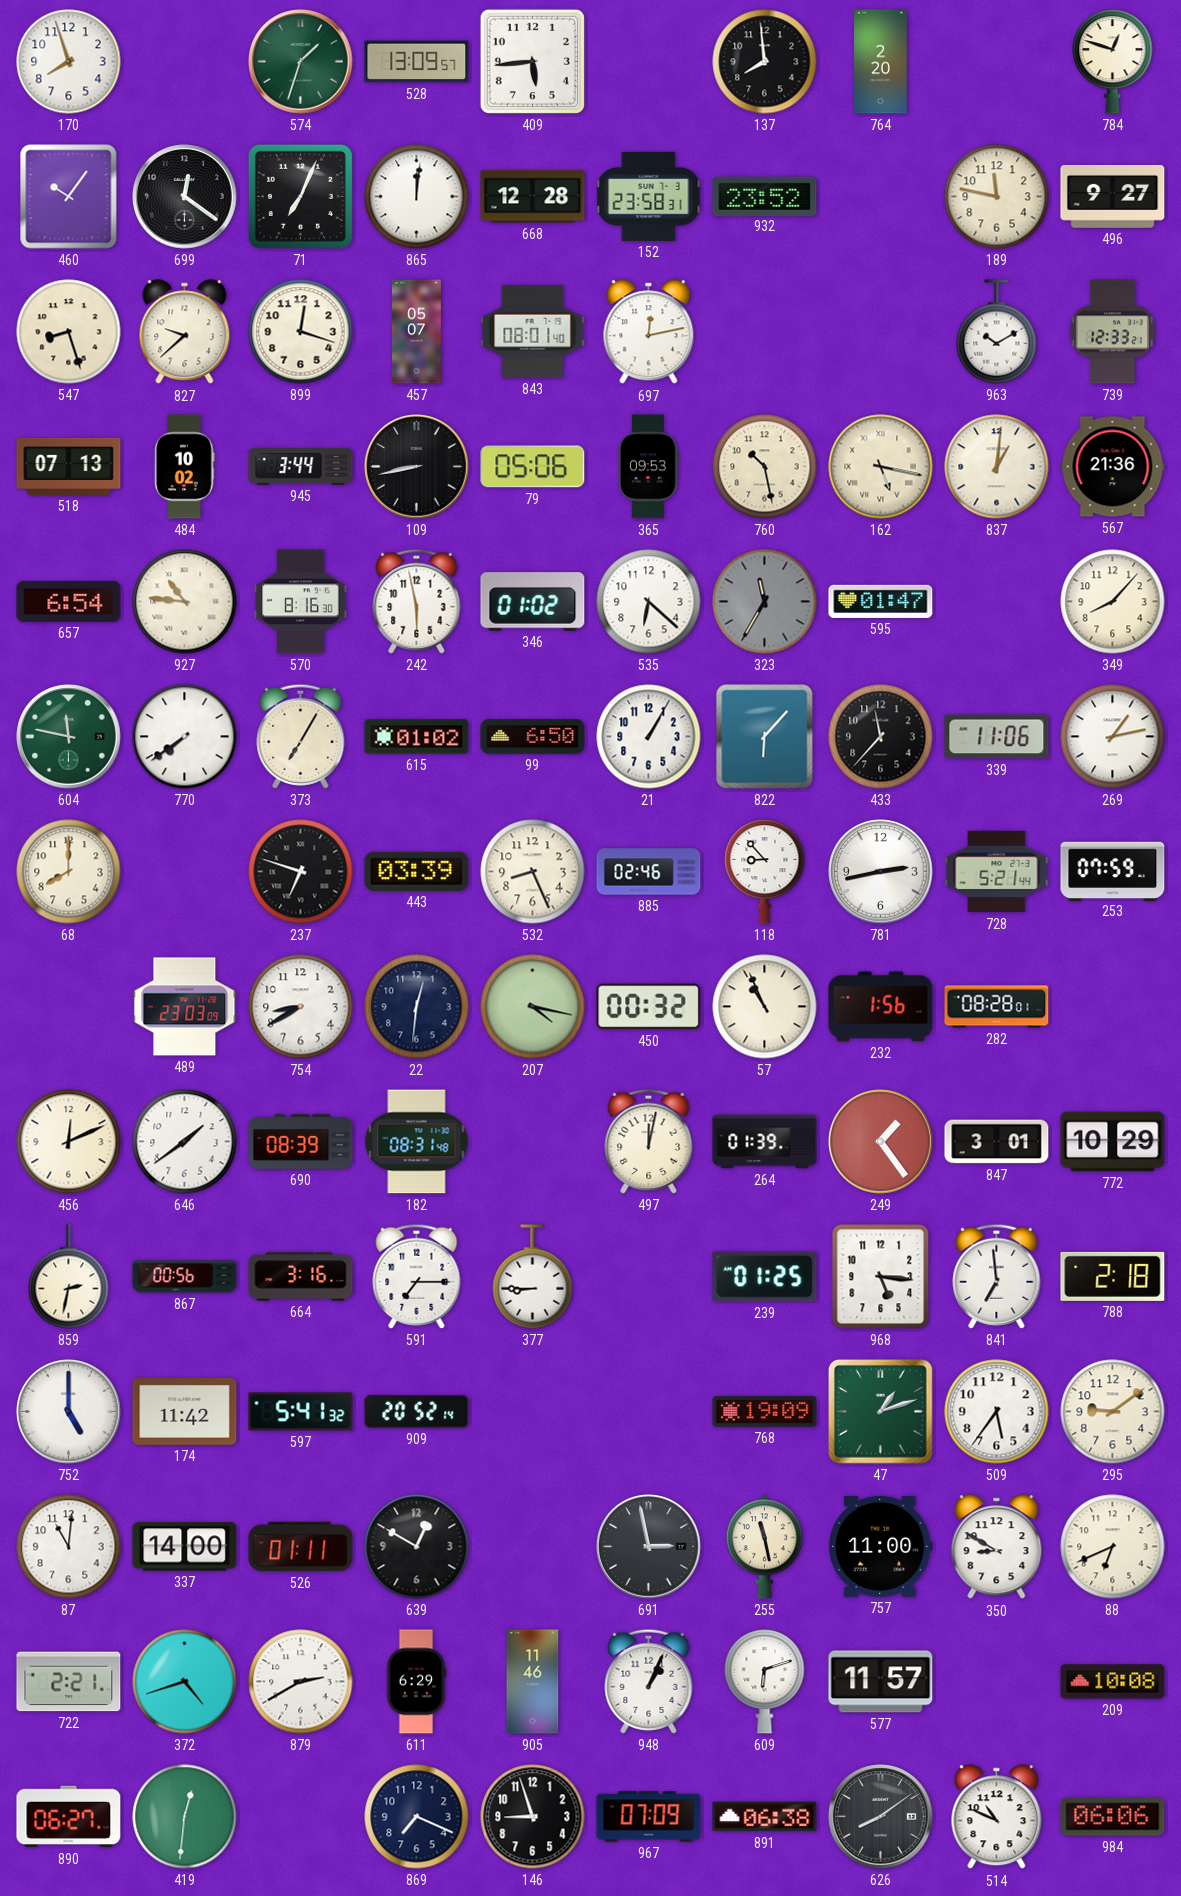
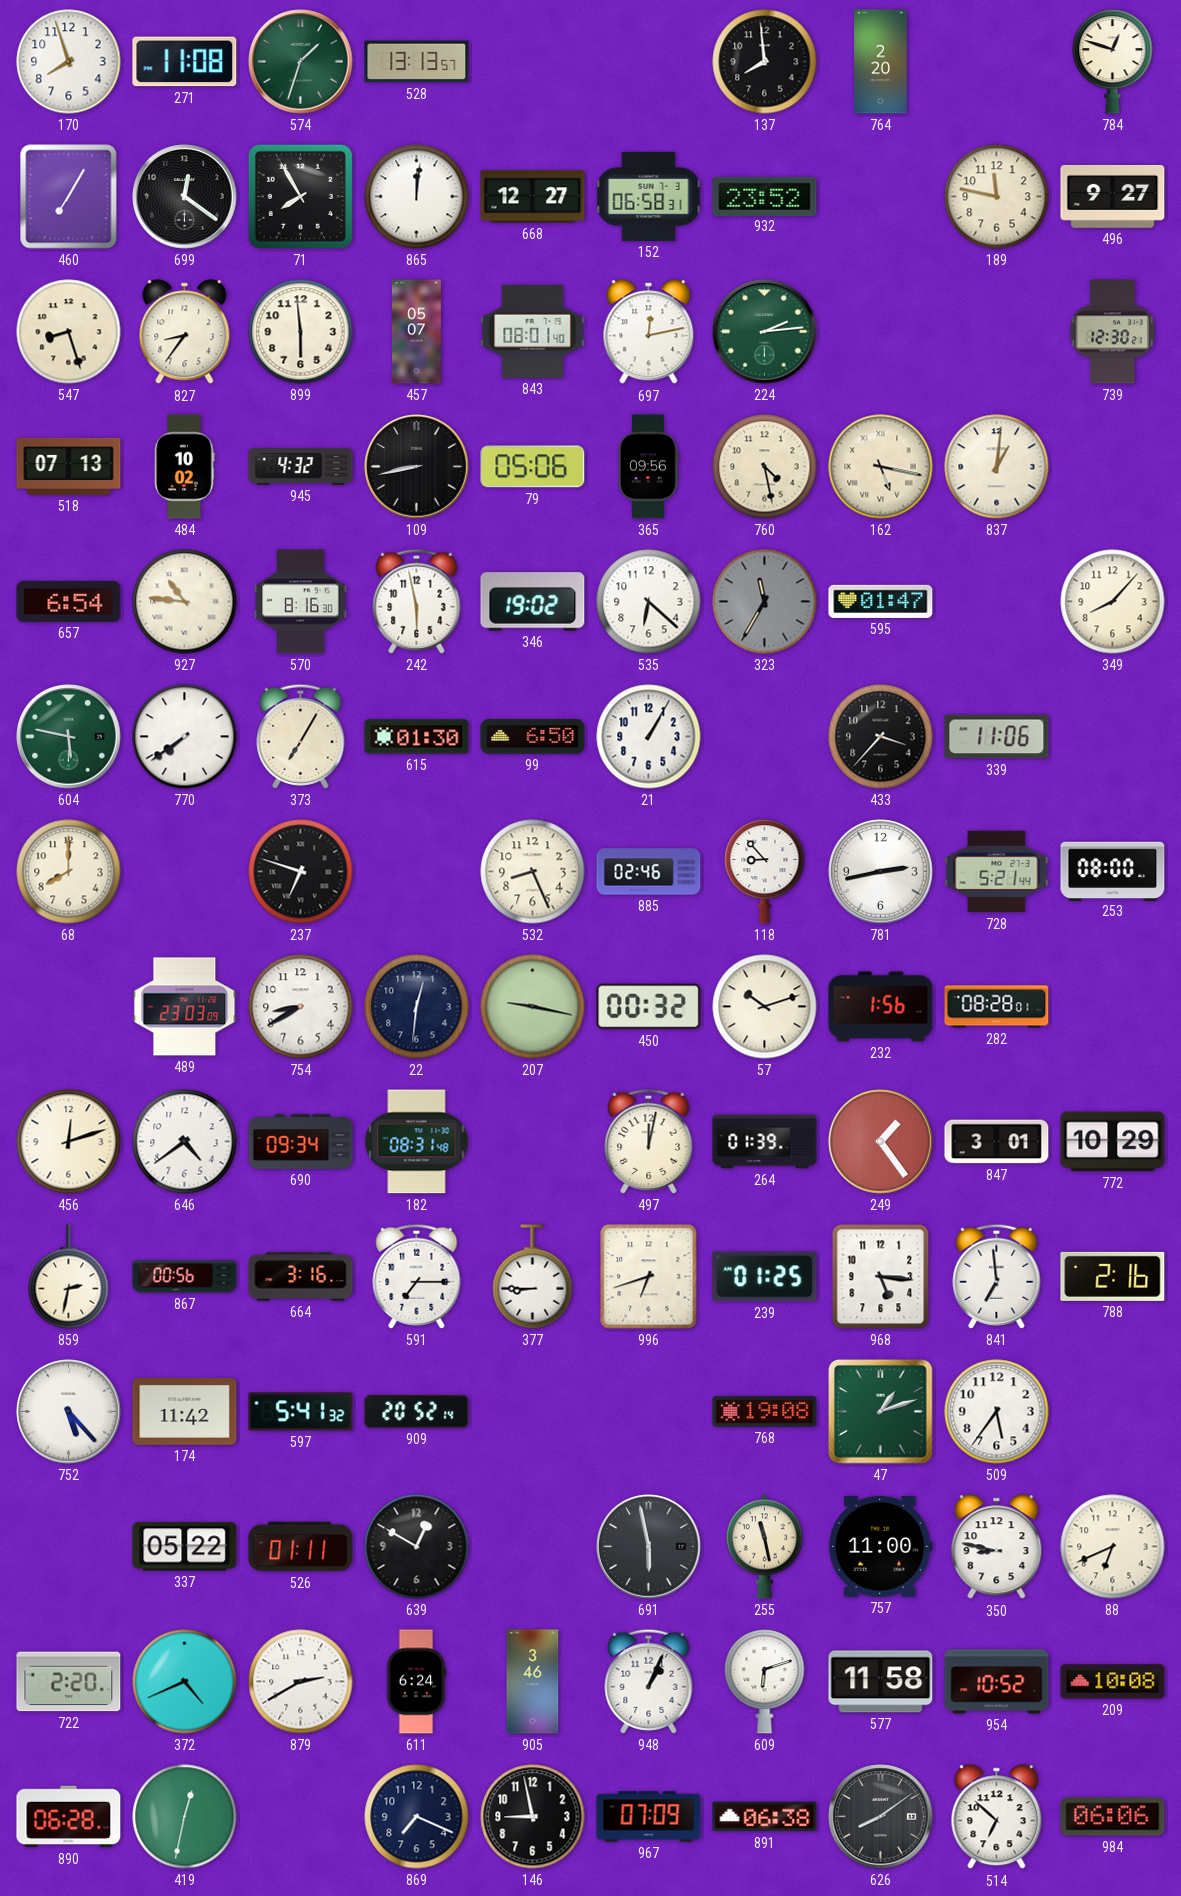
271: none -> 11:08
528: 13:09 -> 13:13
409: 5:44 -> none
460: 10:06 -> 7:05
71: 7:04 -> 7:55
668: 12:28 -> 12:27
152: 23:58 -> 06:58
827: 9:38 -> 8:36
899: 12:18 -> 5:59
224: none -> 2:14
963: 10:10 -> none
739: 12:33 -> 12:30
945: 3:44 -> 4:32
365: 09:53 -> 09:56
760: 10:28 -> 4:28
567: 21:36 -> none
346: 01:02 -> 19:02
604: 11:47 -> 5:47
615: 01:02 -> 01:30
822: 6:07 -> none
433: 11:37 -> 3:37
269: 1:13 -> none
443: 03:39 -> none
253: 07:59 -> 08:00
207: 4:17 -> 9:17
57: 10:56 -> 10:12
456: 12:11 -> 12:12
646: 1:39 -> 4:39
690: 08:39 -> 09:34
996: none -> 6:42
788: 2:18 -> 2:16
752: 5:00 -> 5:23
768: 19:09 -> 19:08
295: 9:09 -> none
87: 11:01 -> none
337: 14:00 -> 05:22
691: 2:58 -> 5:58
350: 8:50 -> 8:47
722: 2:21 -> 2:20
372: 4:42 -> 4:41
611: 6:29 -> 6:24
905: 11:46 -> 3:46
577: 11:57 -> 11:58
954: none -> 10:52
890: 06:27 -> 06:28
419: 12:31 -> 12:32
146: 8:57 -> 8:58
514: 10:49 -> 6:52
